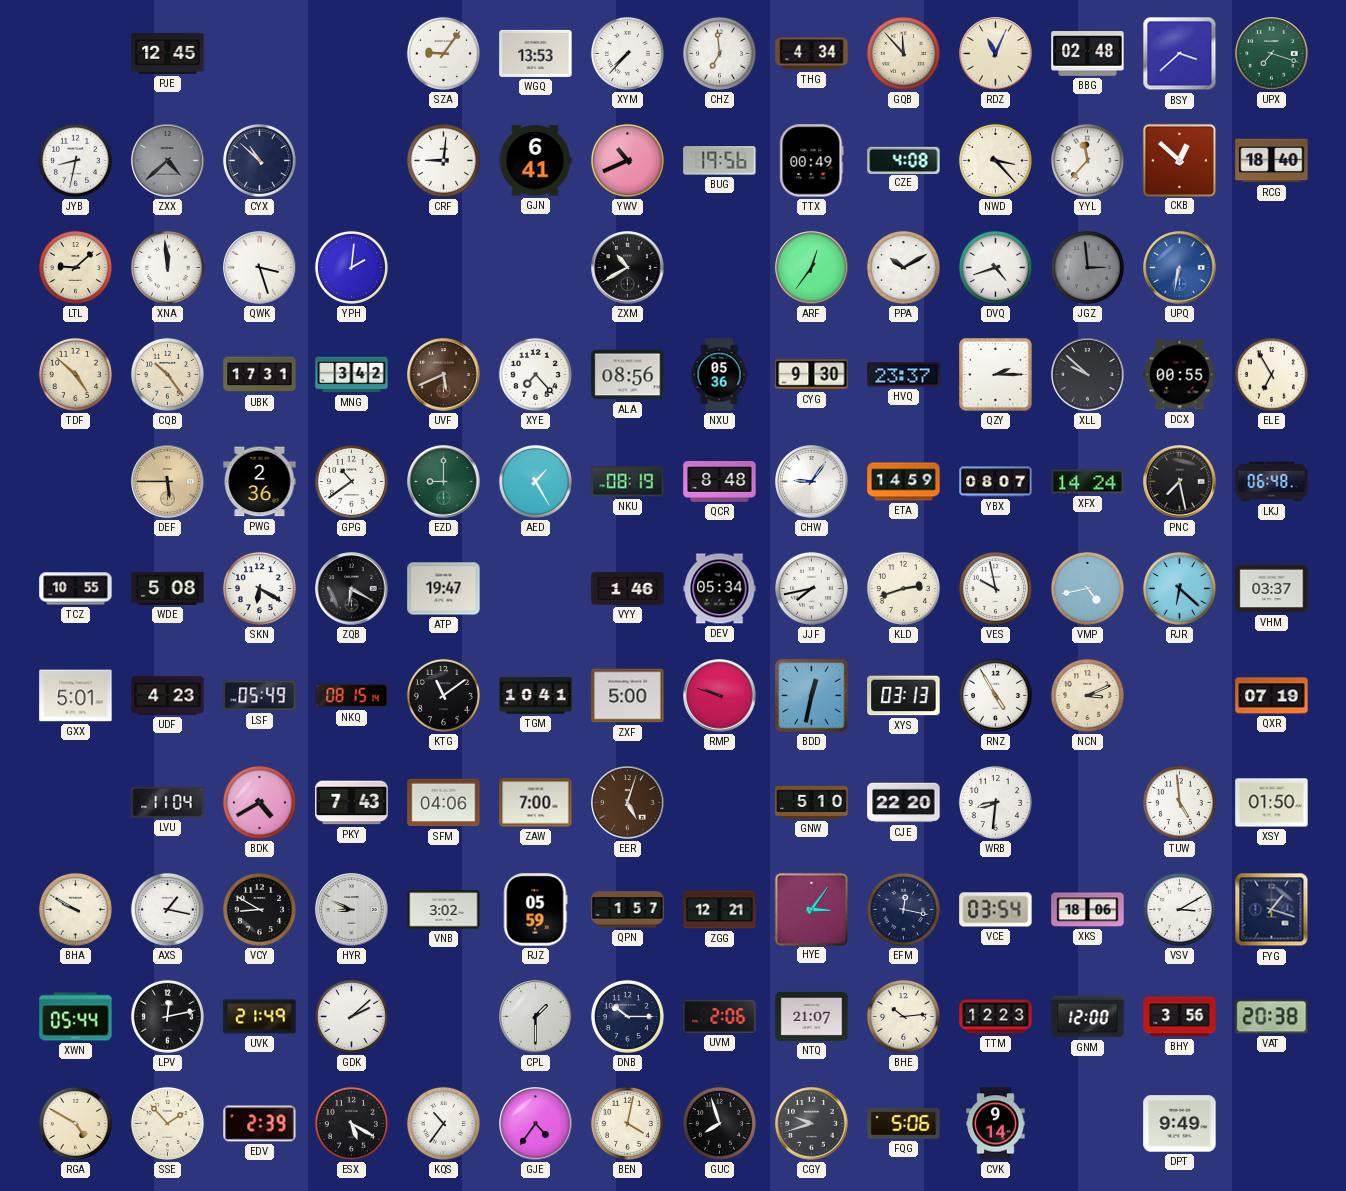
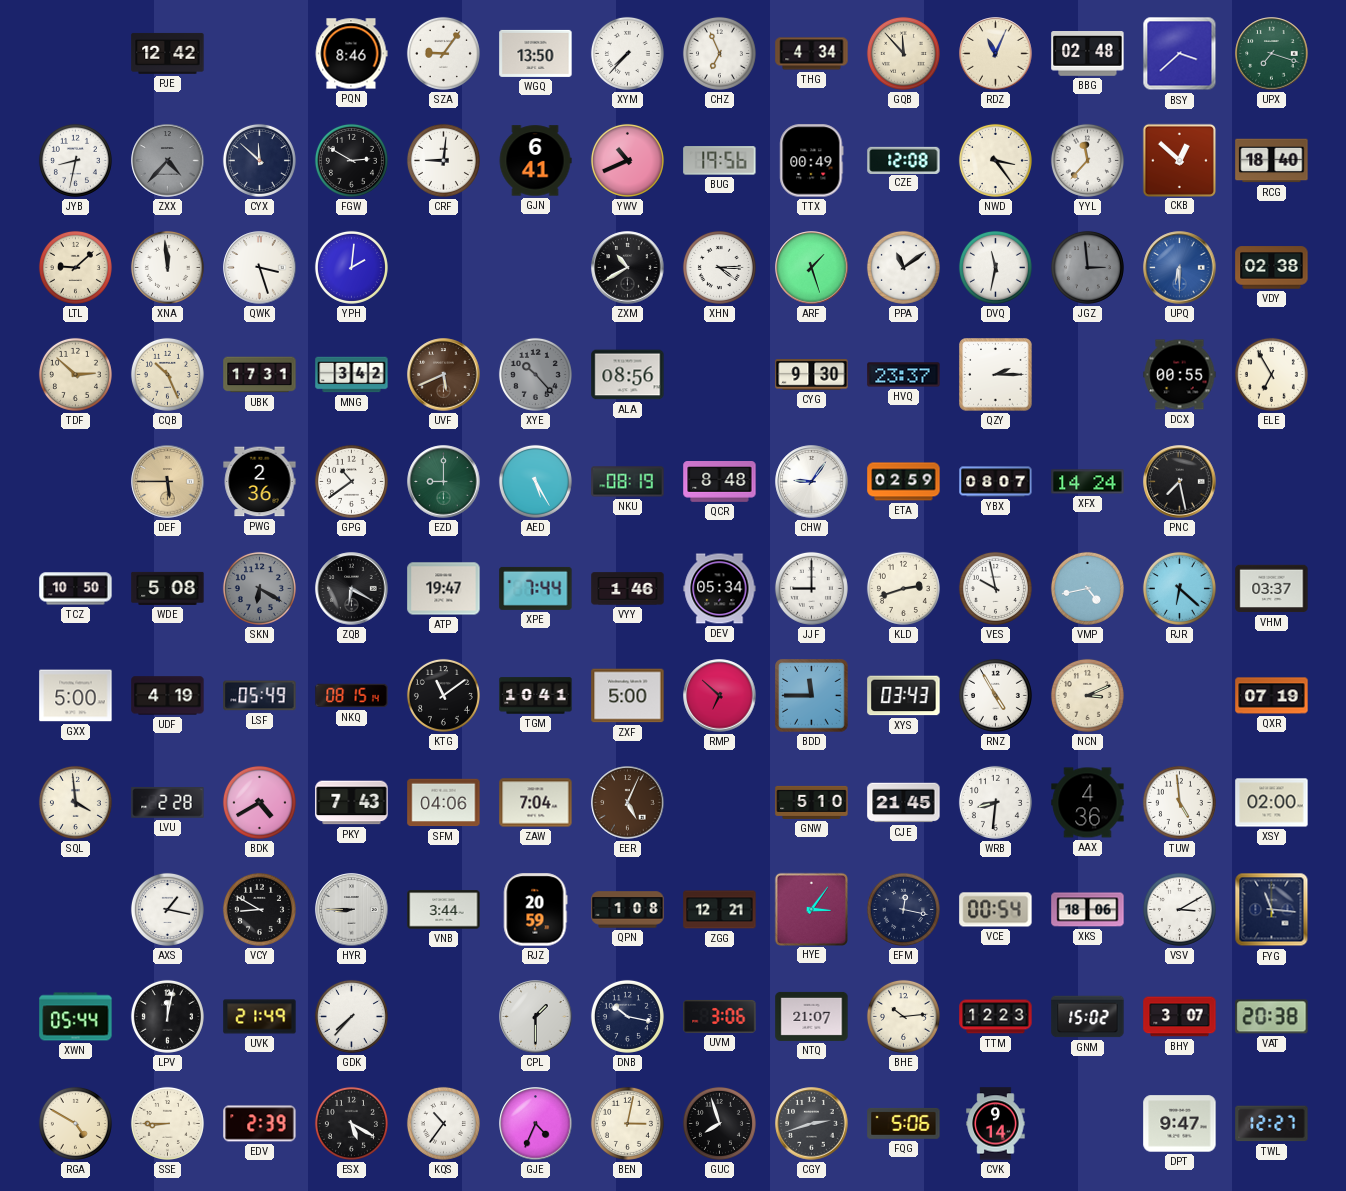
PJE: 12:45 -> 12:42
PQN: none -> 8:46
WGQ: 13:53 -> 13:50
CHZ: 6:59 -> 6:56
ZXX: 4:38 -> 4:37
CYX: 10:52 -> 11:52
FGW: none -> 2:50
CZE: 4:08 -> 12:08
NWD: 3:23 -> 3:24
XHN: none -> 4:15
ARF: 12:36 -> 1:27
PPA: 10:10 -> 11:09
DVQ: 4:42 -> 11:32
UPQ: 6:32 -> 6:30
VDY: none -> 02:38
TDF: 4:52 -> 2:52
CQB: 10:24 -> 10:26
XYE: 7:23 -> 10:23
XYE dial: white -> grey
NXU: 05:36 -> none
XLL: 9:52 -> none
AED: 1:25 -> 5:25
ETA: 14:59 -> 02:59
LKJ: 06:48 -> none
TCZ: 10:55 -> 10:50
SKN dial: white -> grey
XPE: none -> 7:44
JJF: 7:43 -> 9:00
GXX: 5:01 -> 5:00
UDF: 4:23 -> 4:19
RMP: 9:48 -> 6:52
BDD: 12:32 -> 11:45
XYS: 03:13 -> 03:43
SQL: none -> 3:59
LVU: 11:04 -> 2:28
ZAW: 7:00 -> 7:04
EER: 5:03 -> 5:04
CJE: 22:20 -> 21:45
AAX: none -> 4:36
XSY: 01:50 -> 02:00
BHA: 9:50 -> none
HYR: 8:49 -> 8:45
VNB: 3:02 -> 3:44
RJZ: 05:59 -> 20:59
QPN: 1:57 -> 1:08
VCE: 03:54 -> 00:54
FYG: 1:18 -> 11:16
LPV: 12:13 -> 12:02
GDK: 2:08 -> 7:37
DNB: 10:15 -> 10:17
UVM: 2:06 -> 3:06
GNM: 12:00 -> 15:02
BHY: 3:56 -> 3:07
SSE: 1:53 -> 8:45
GJE: 4:36 -> 4:34
BEN: 4:02 -> 3:02
CGY: 9:42 -> 2:42
DPT: 9:49 -> 9:47
TWL: none -> 12:27
